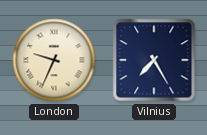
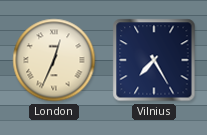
London: 9:34 -> 12:34
